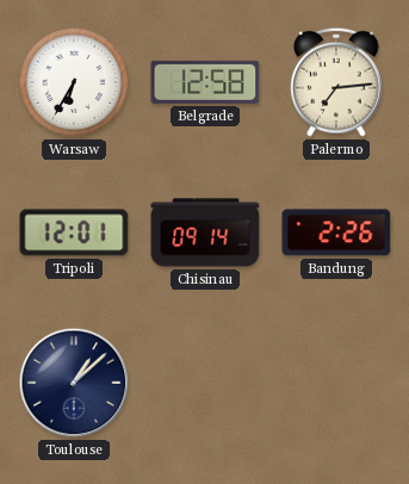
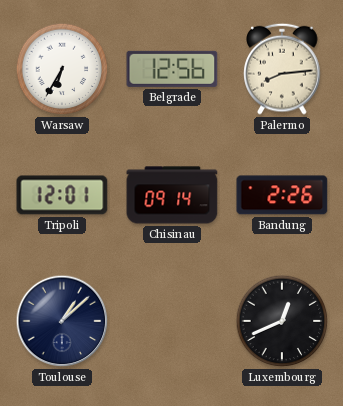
Belgrade: 12:58 -> 12:56
Palermo: 7:14 -> 8:14
Luxembourg: none -> 12:41
